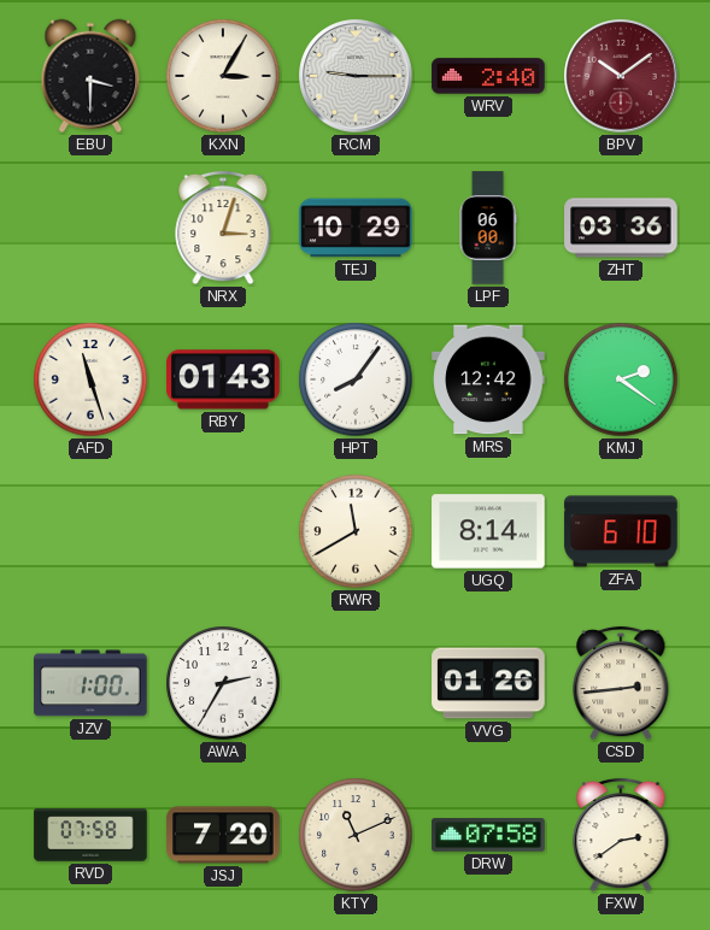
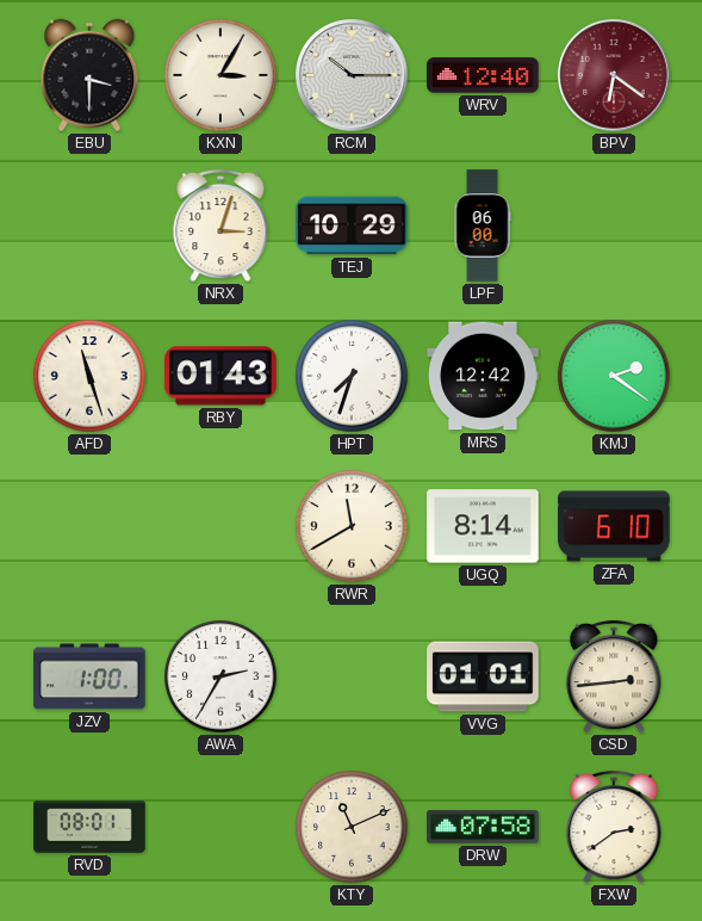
RCM: 9:15 -> 10:15
WRV: 2:40 -> 12:40
BPV: 10:09 -> 6:21
ZHT: 03:36 -> none
HPT: 8:06 -> 7:33
VVG: 01:26 -> 01:01
RVD: 07:58 -> 08:01
JSJ: 7:20 -> none
